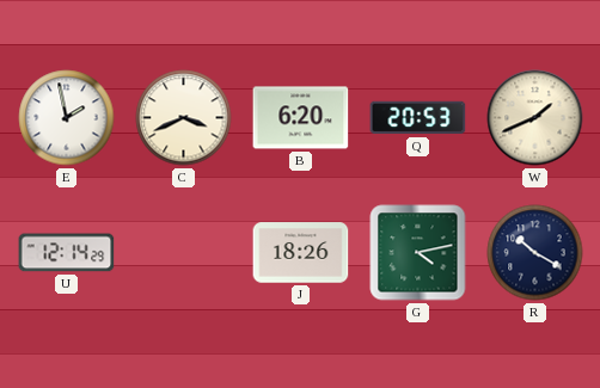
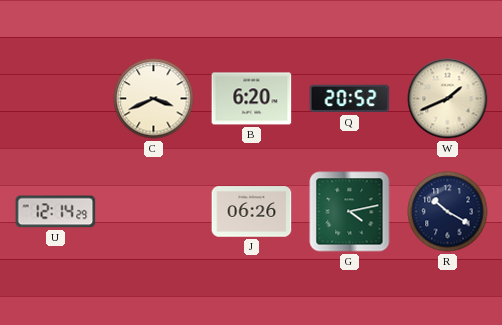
E: 1:58 -> none
Q: 20:53 -> 20:52
J: 18:26 -> 06:26
